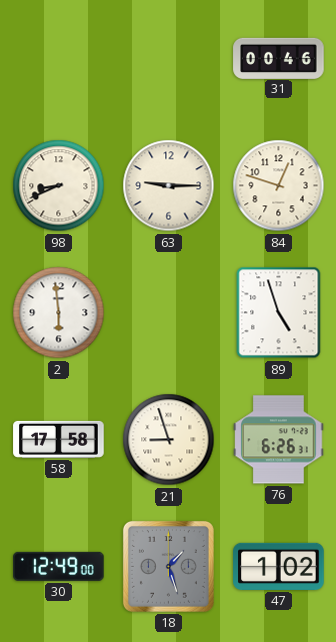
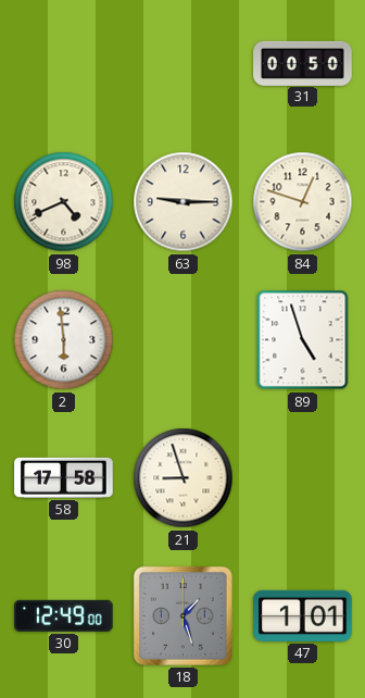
31: 00:46 -> 00:50
98: 8:41 -> 4:41
76: 6:26 -> none
47: 1:02 -> 1:01
